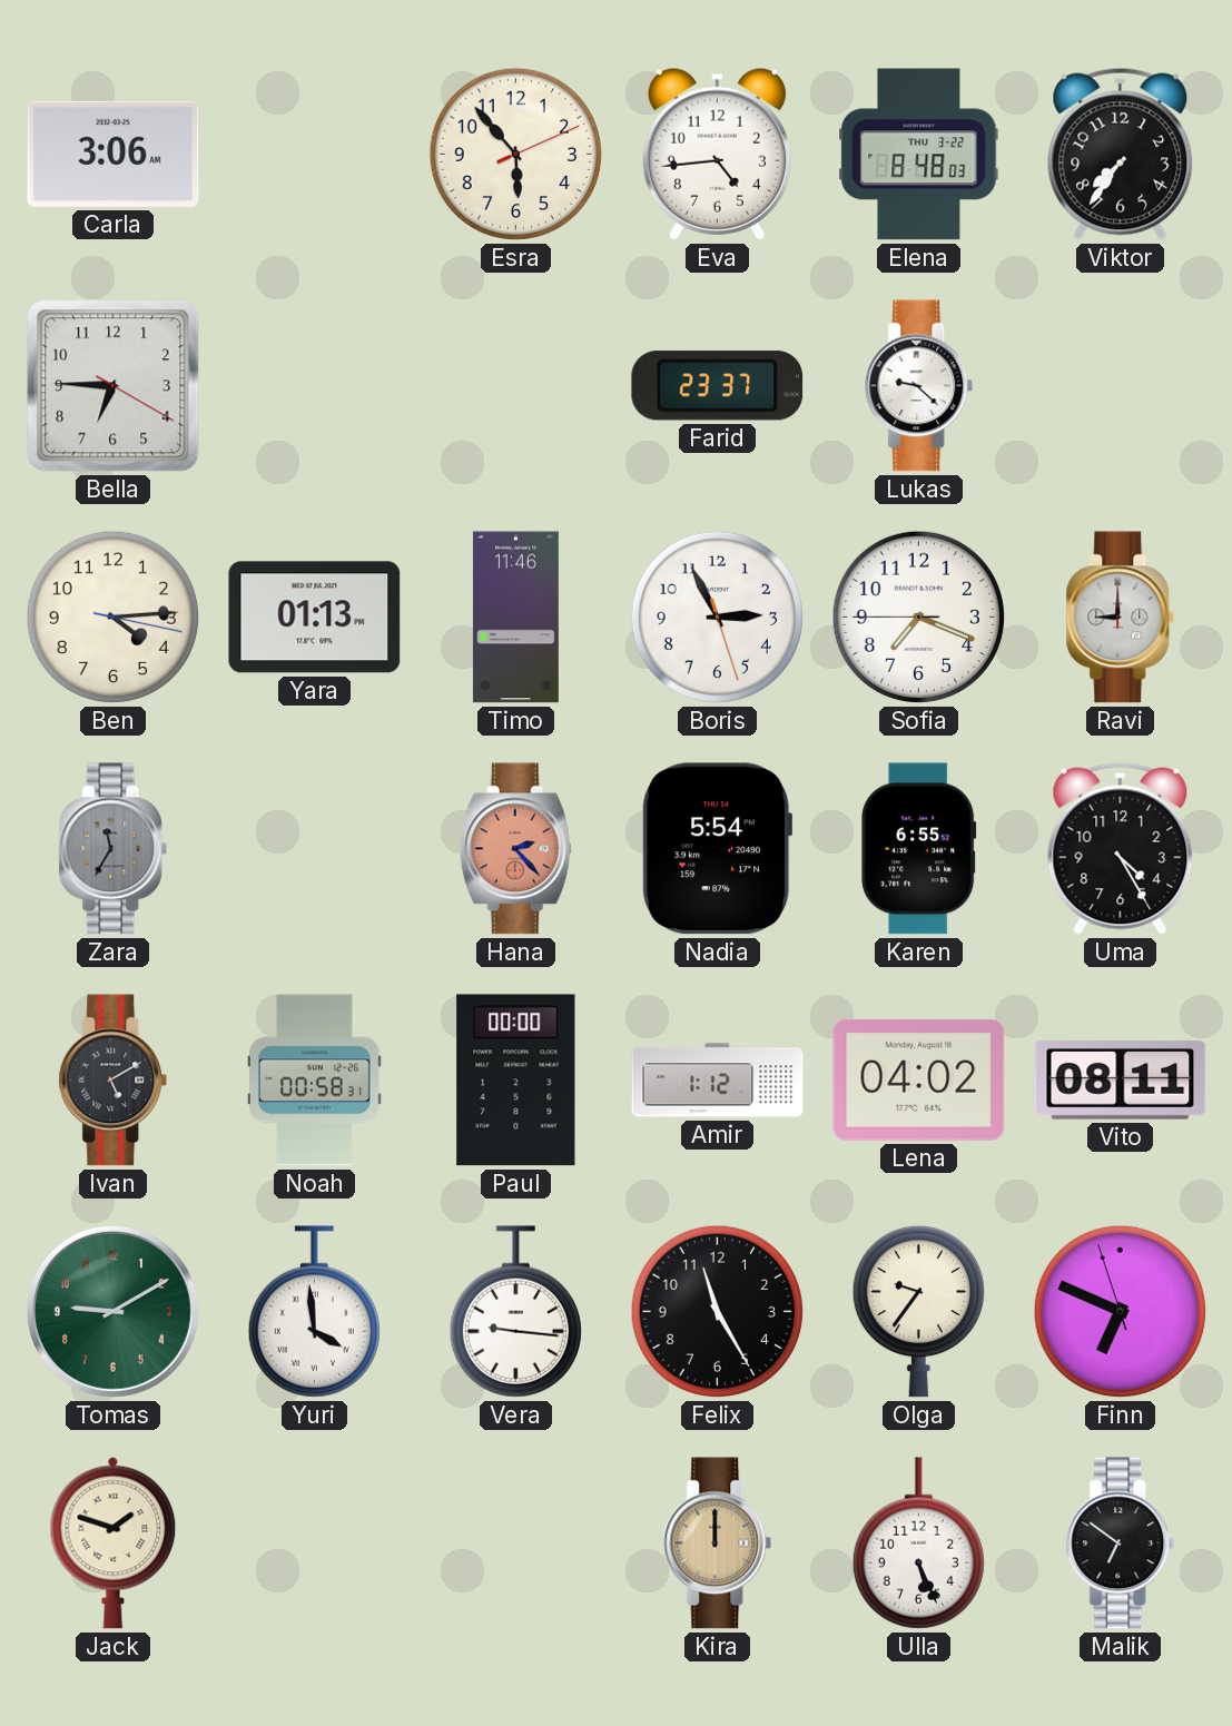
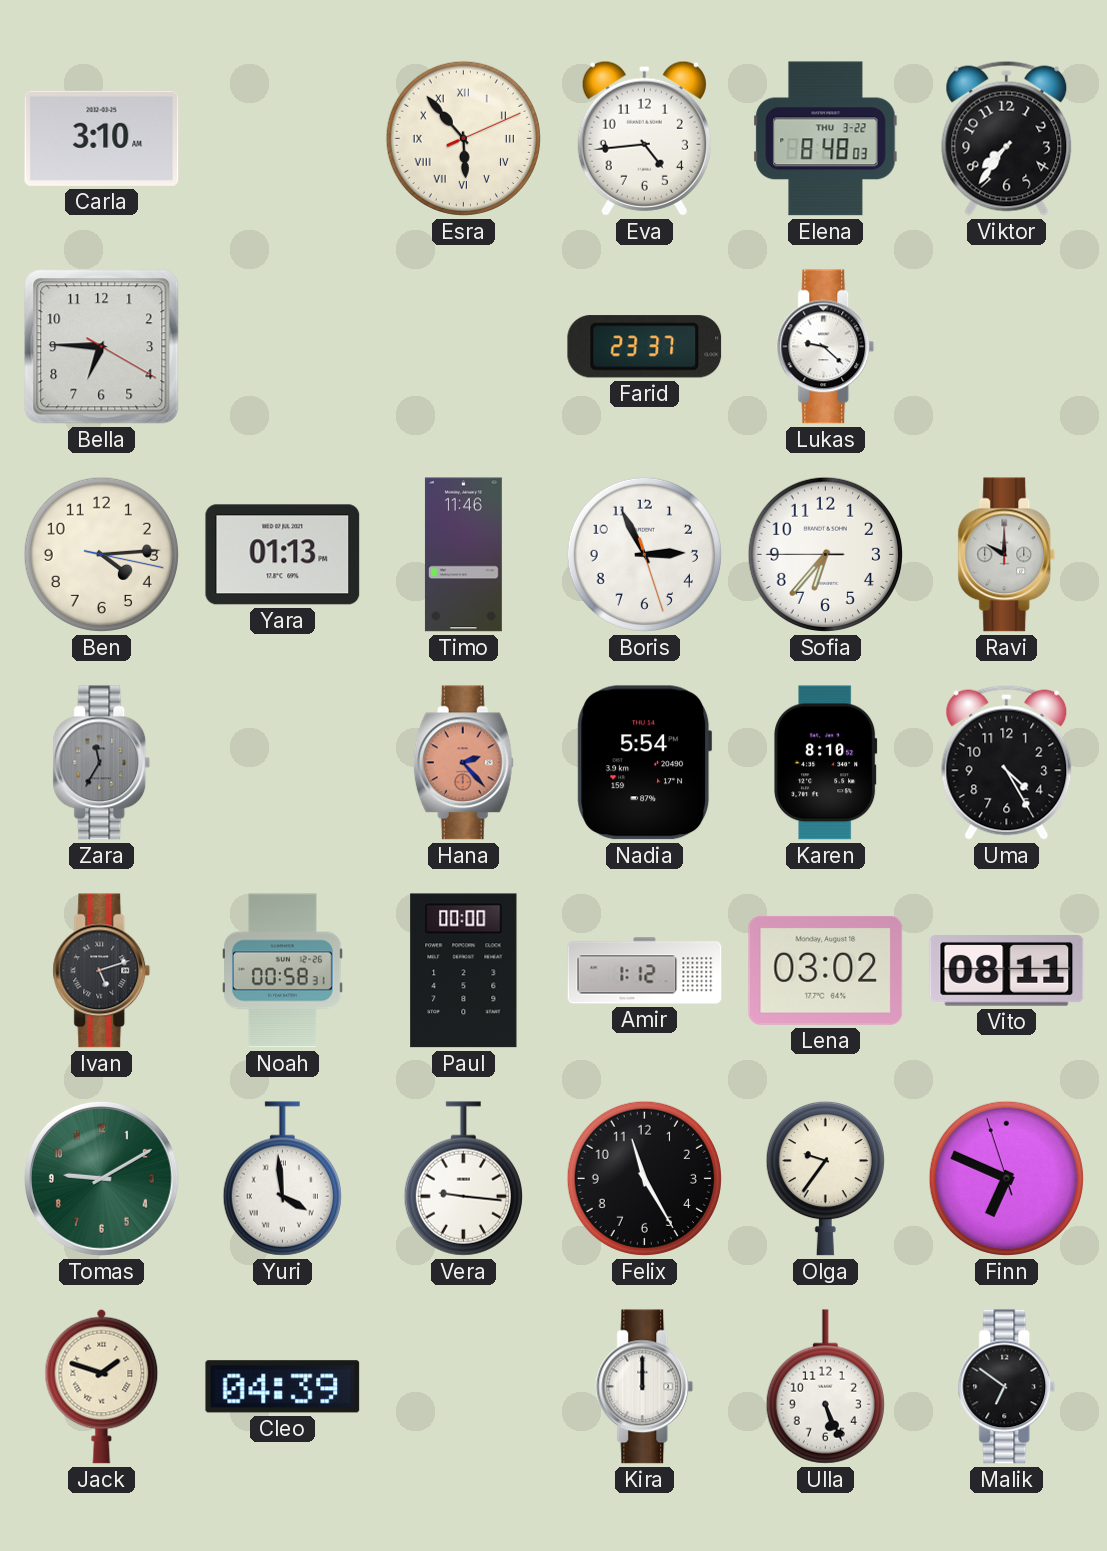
Carla: 3:06 -> 3:10
Esra numerals: Arabic -> Roman
Sofia: 7:18 -> 6:36
Ravi: 9:00 -> 10:00
Karen: 6:55 -> 8:10
Ivan: 5:10 -> 5:12
Lena: 04:02 -> 03:02
Cleo: none -> 04:39
Kira dial: champagne -> white
